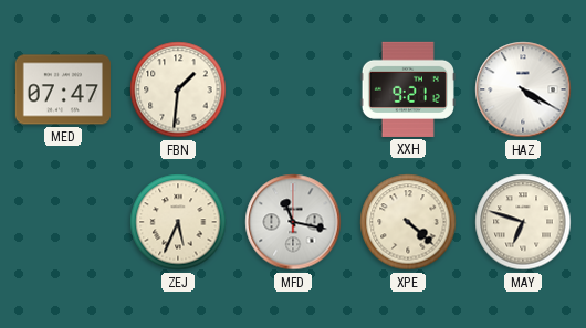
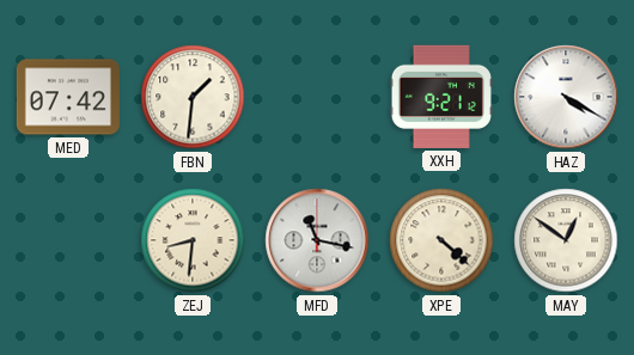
MED: 07:47 -> 07:42
ZEJ: 5:34 -> 8:31
MAY: 6:48 -> 12:51
